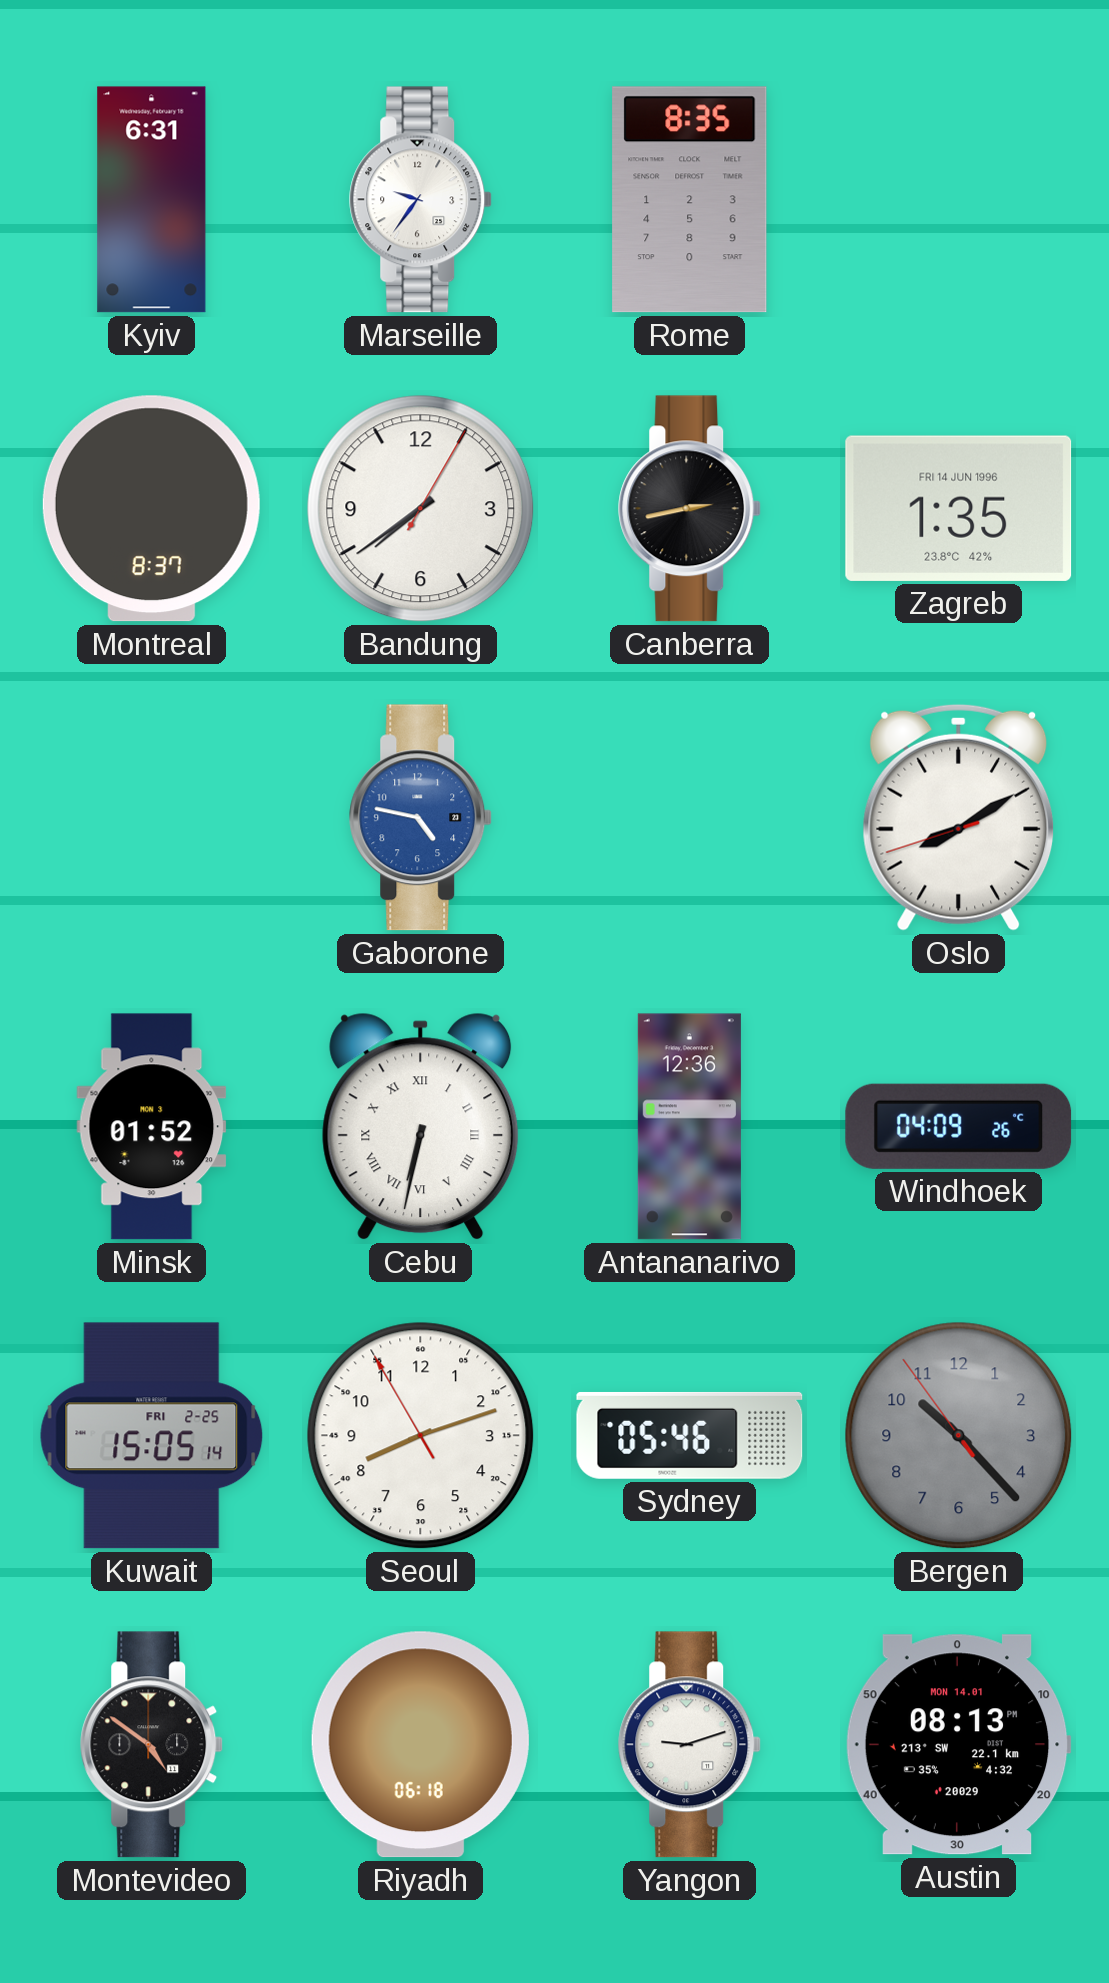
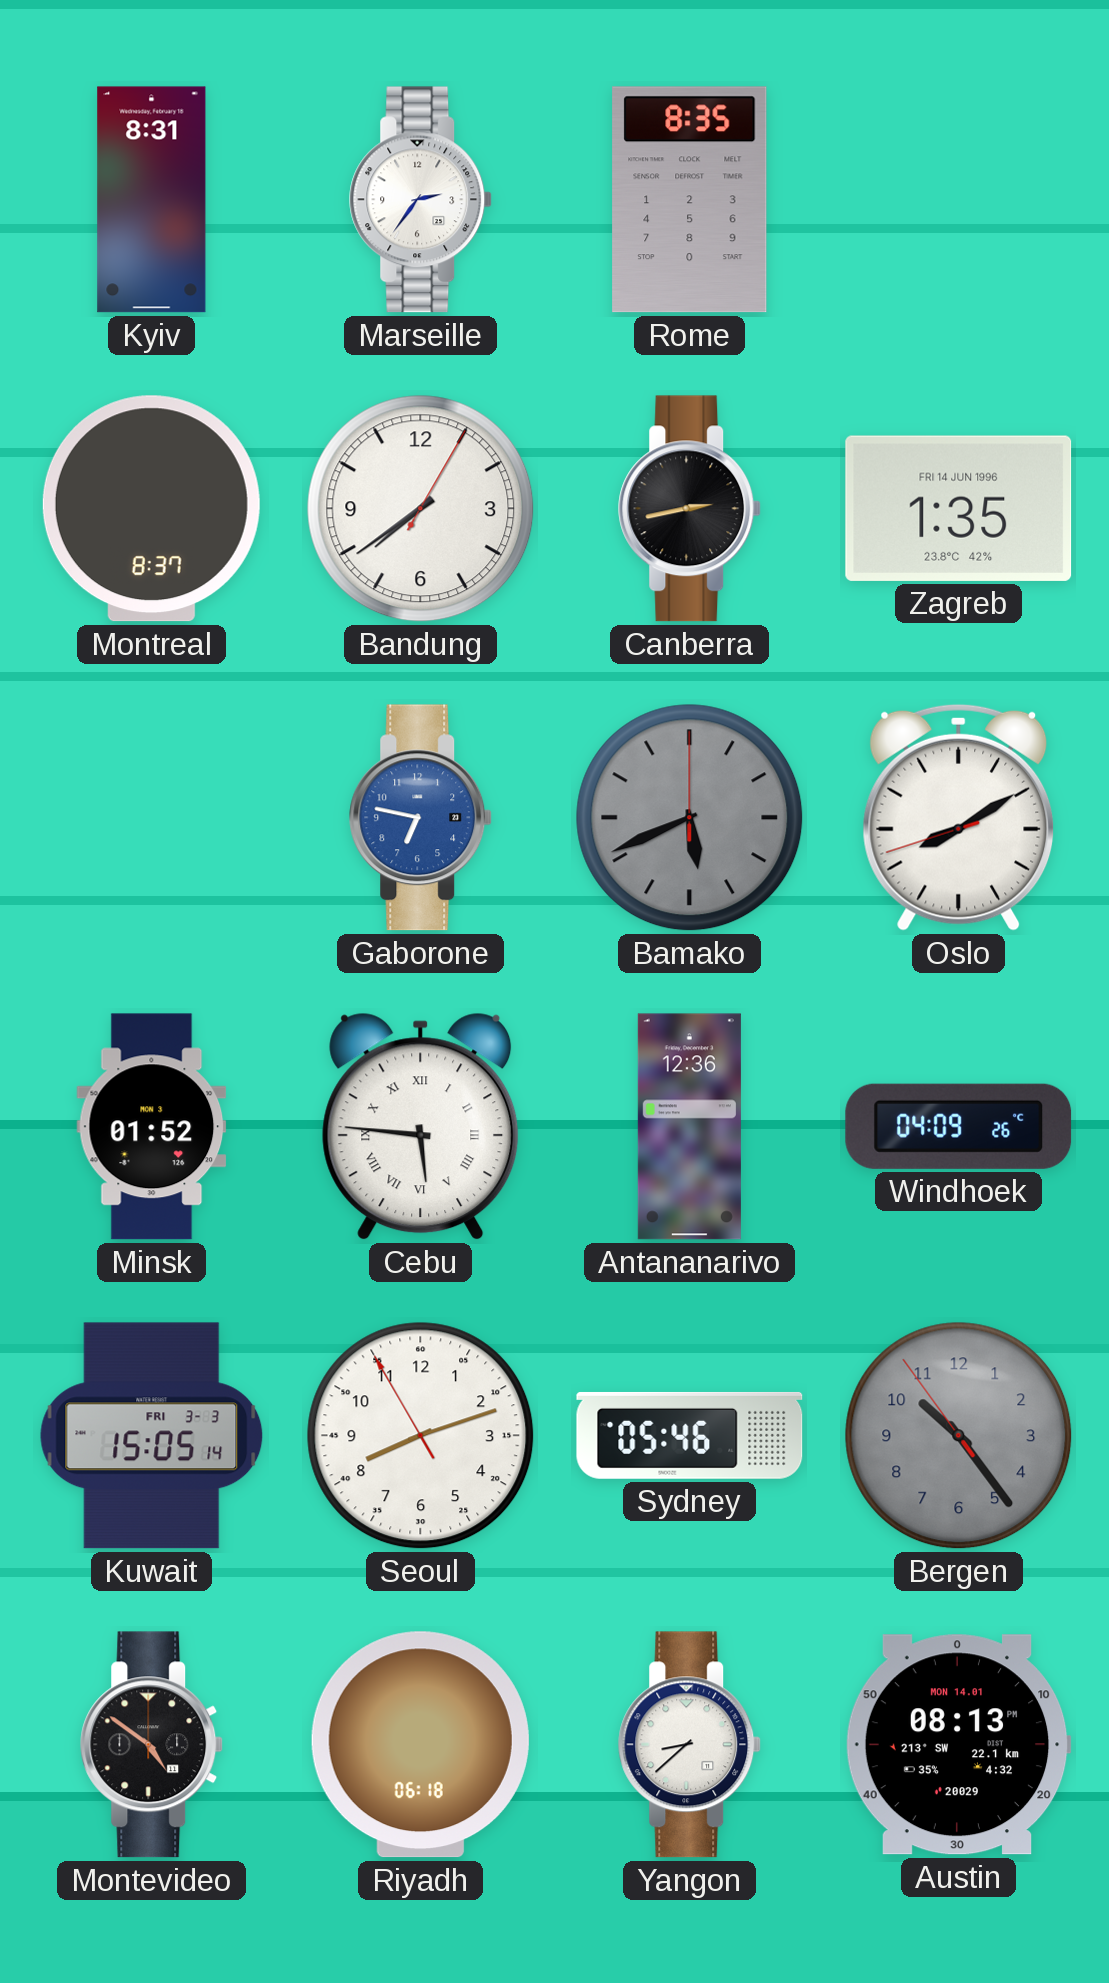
Kyiv: 6:31 -> 8:31
Marseille: 9:36 -> 2:36
Gaborone: 4:47 -> 6:47
Bamako: none -> 5:41
Cebu: 6:32 -> 5:46
Kuwait date: FRI 2-25 -> FRI 3-3
Bergen: 10:22 -> 10:23
Yangon: 9:12 -> 8:38
